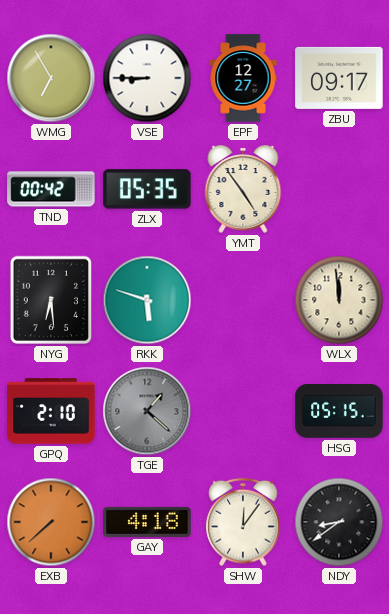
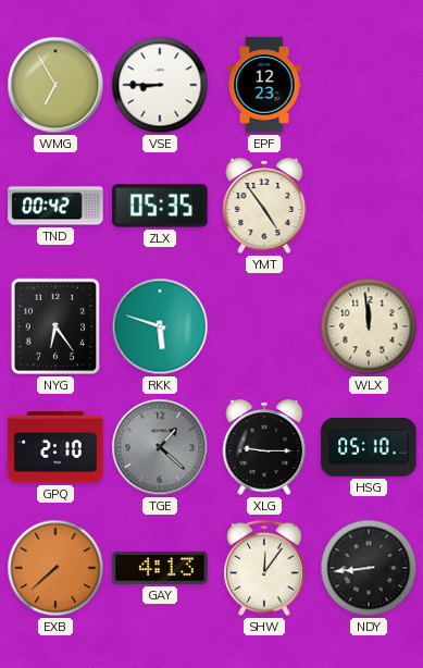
EPF: 12:27 -> 12:23
ZBU: 09:17 -> none
NYG: 6:29 -> 6:24
XLG: none -> 9:15
HSG: 05:15 -> 05:10
GAY: 4:18 -> 4:13
NDY: 8:39 -> 8:44
